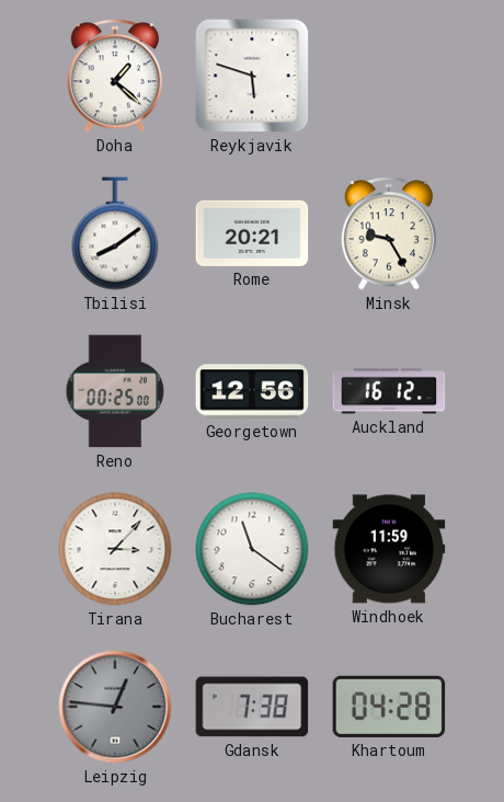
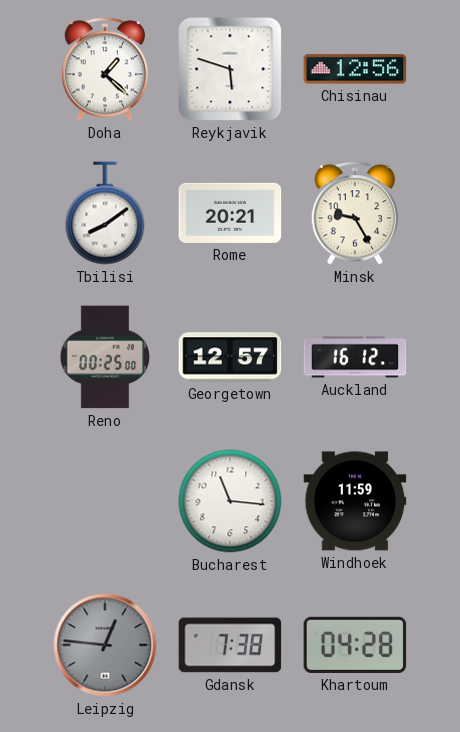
Chisinau: none -> 12:56
Georgetown: 12:56 -> 12:57
Tirana: 3:07 -> none
Bucharest: 11:21 -> 11:16
